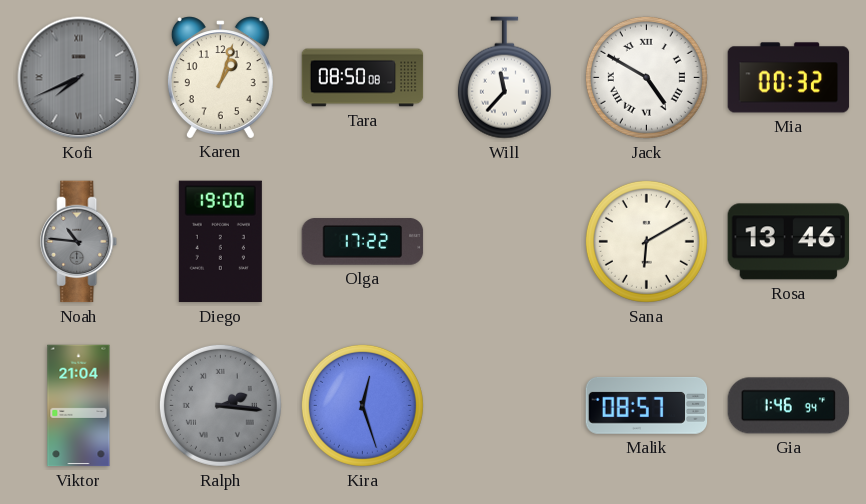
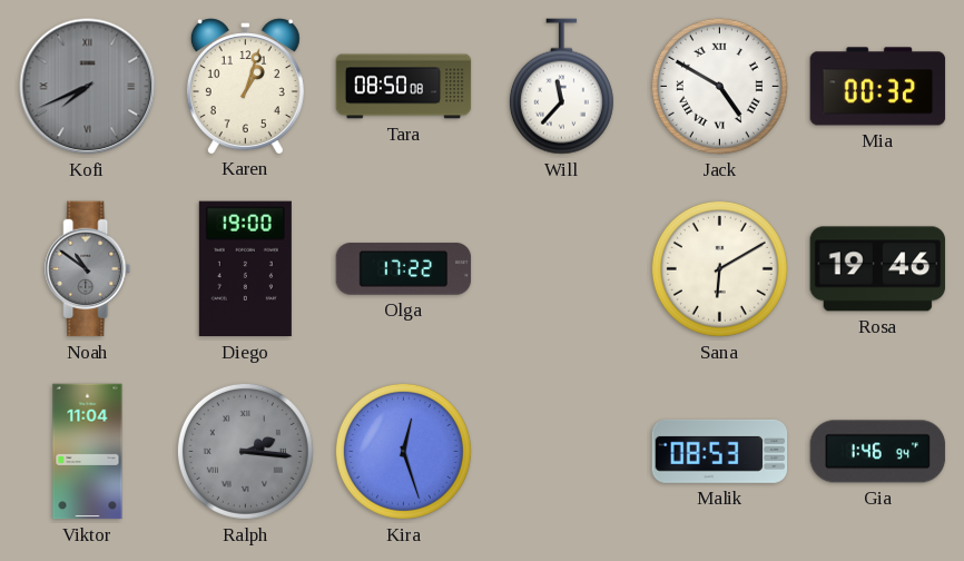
Noah: 10:46 -> 10:51
Rosa: 13:46 -> 19:46
Viktor: 21:04 -> 11:04
Malik: 08:57 -> 08:53
